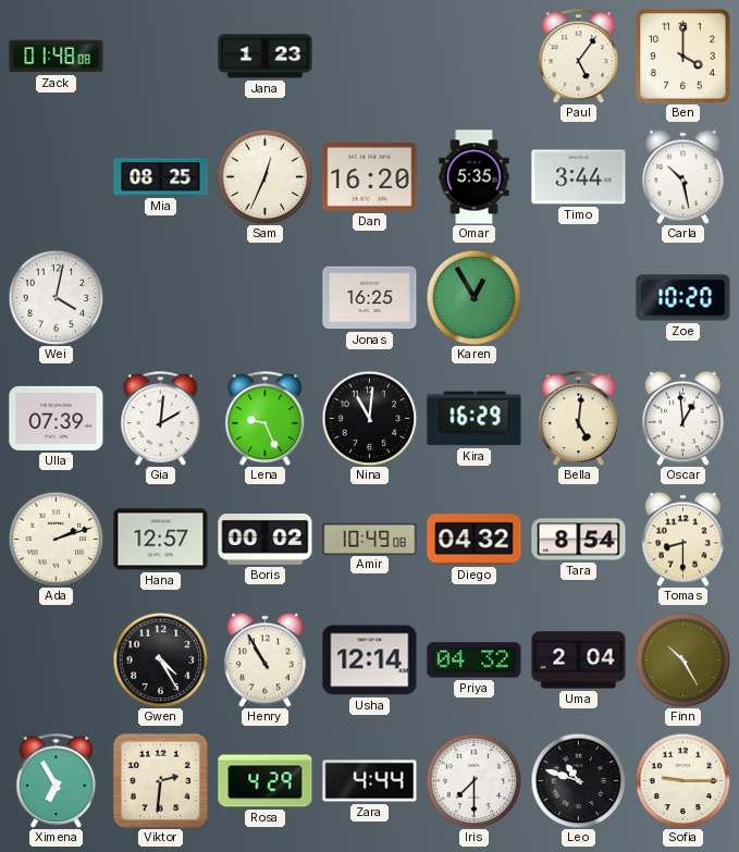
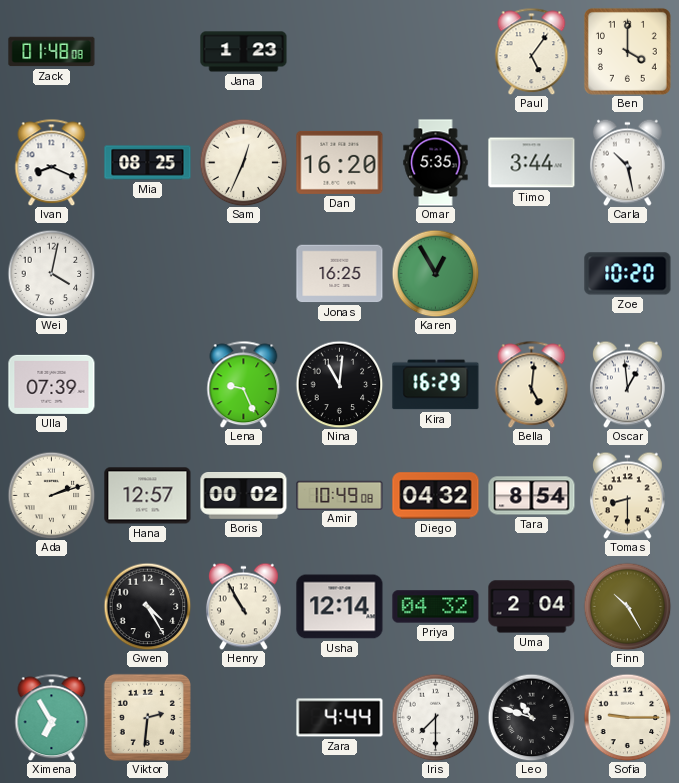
Ivan: none -> 8:19
Gia: 2:01 -> none
Rosa: 4:29 -> none
